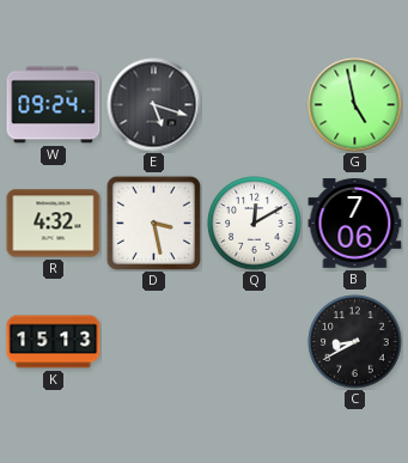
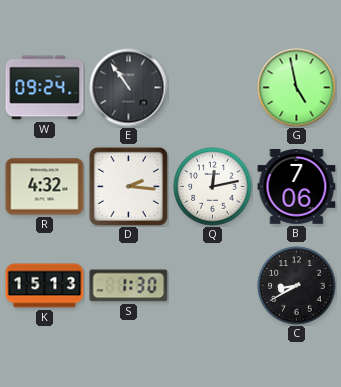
E: 5:18 -> 10:54
D: 3:28 -> 2:16
Q: 12:10 -> 12:13
S: none -> 1:30
